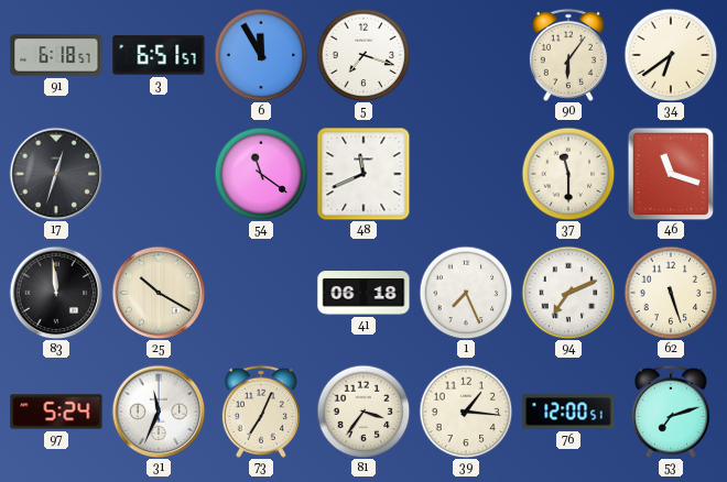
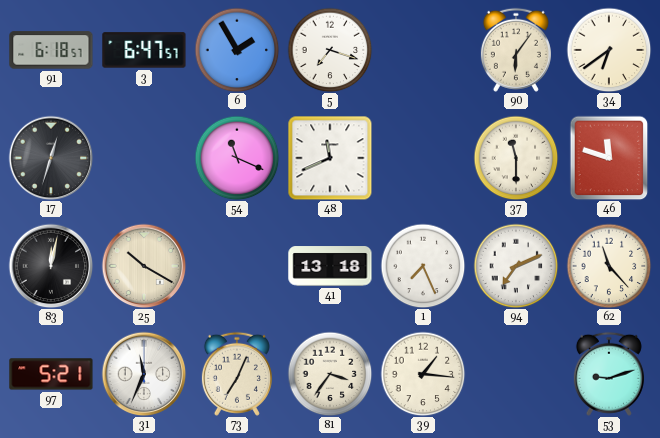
3: 6:51 -> 6:47
6: 11:55 -> 1:55
54: 11:21 -> 11:19
46: 11:18 -> 11:48
83: 11:59 -> 12:02
41: 06:18 -> 13:18
62: 5:27 -> 11:23
97: 5:24 -> 5:21
76: 12:00 -> none
53: 7:12 -> 9:12
